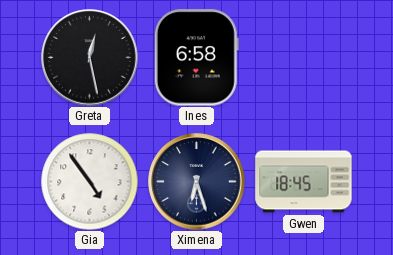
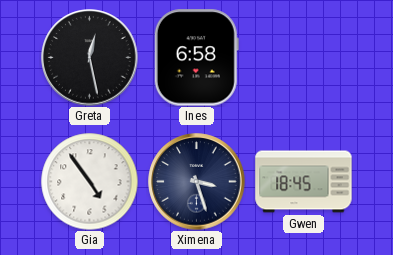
Ximena: 6:27 -> 3:27
